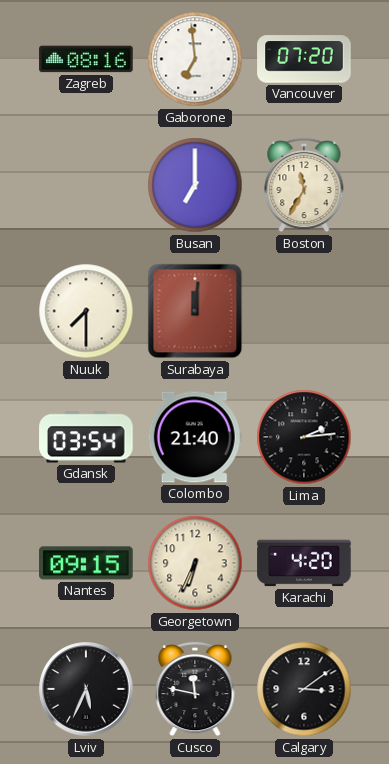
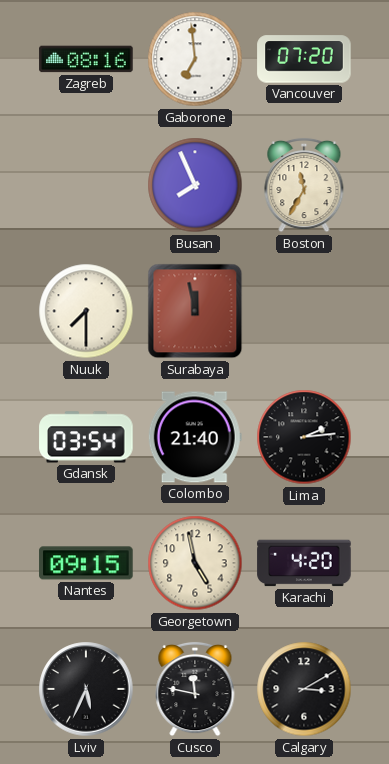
Busan: 7:00 -> 7:56
Surabaya: 12:01 -> 11:58
Georgetown: 6:34 -> 4:58
Calgary: 3:09 -> 3:10
